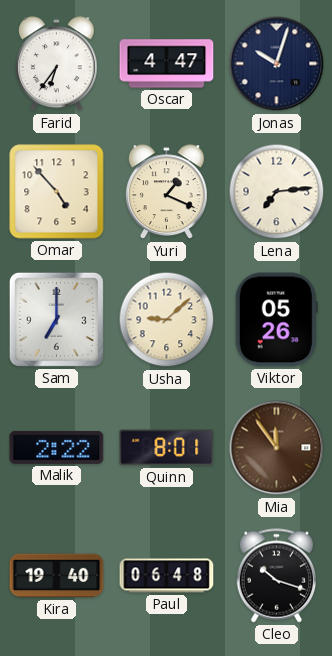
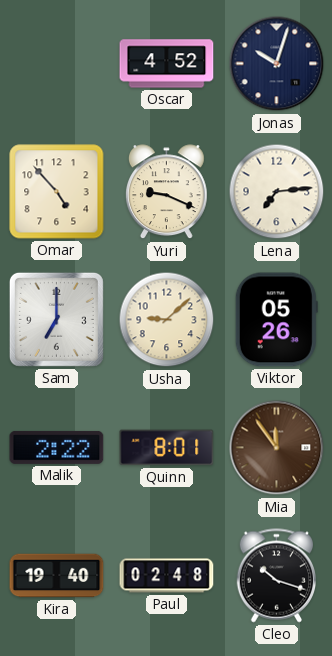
Farid: 6:36 -> none
Oscar: 4:47 -> 4:52
Yuri: 1:19 -> 9:19
Paul: 06:48 -> 02:48
